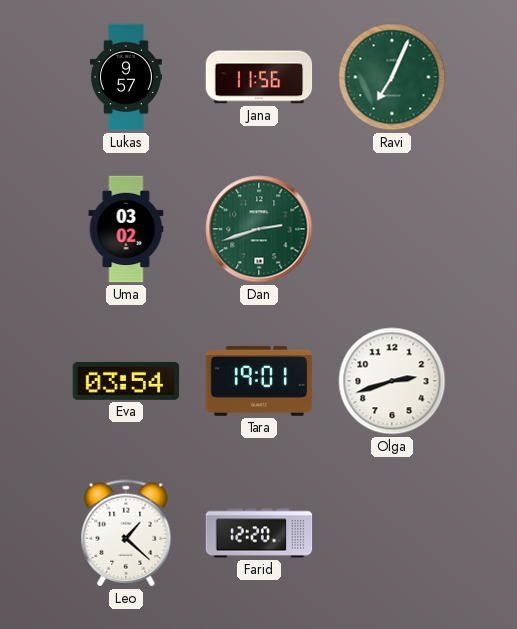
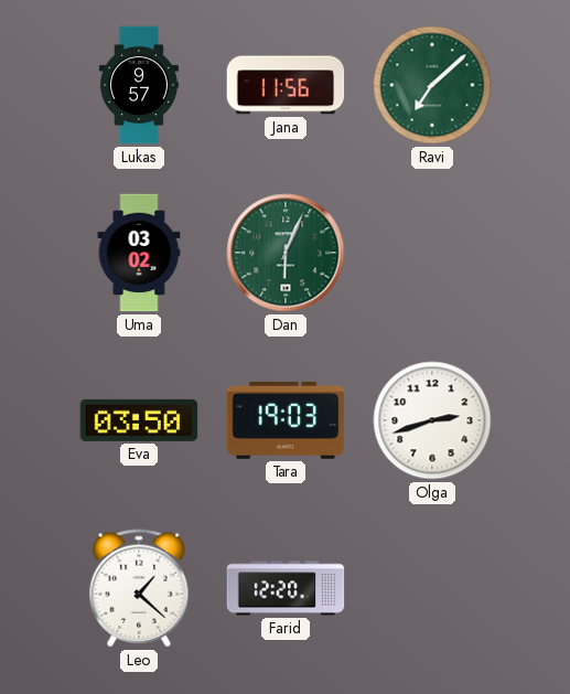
Ravi: 7:04 -> 7:08
Dan: 2:42 -> 6:04
Eva: 03:54 -> 03:50
Tara: 19:01 -> 19:03
